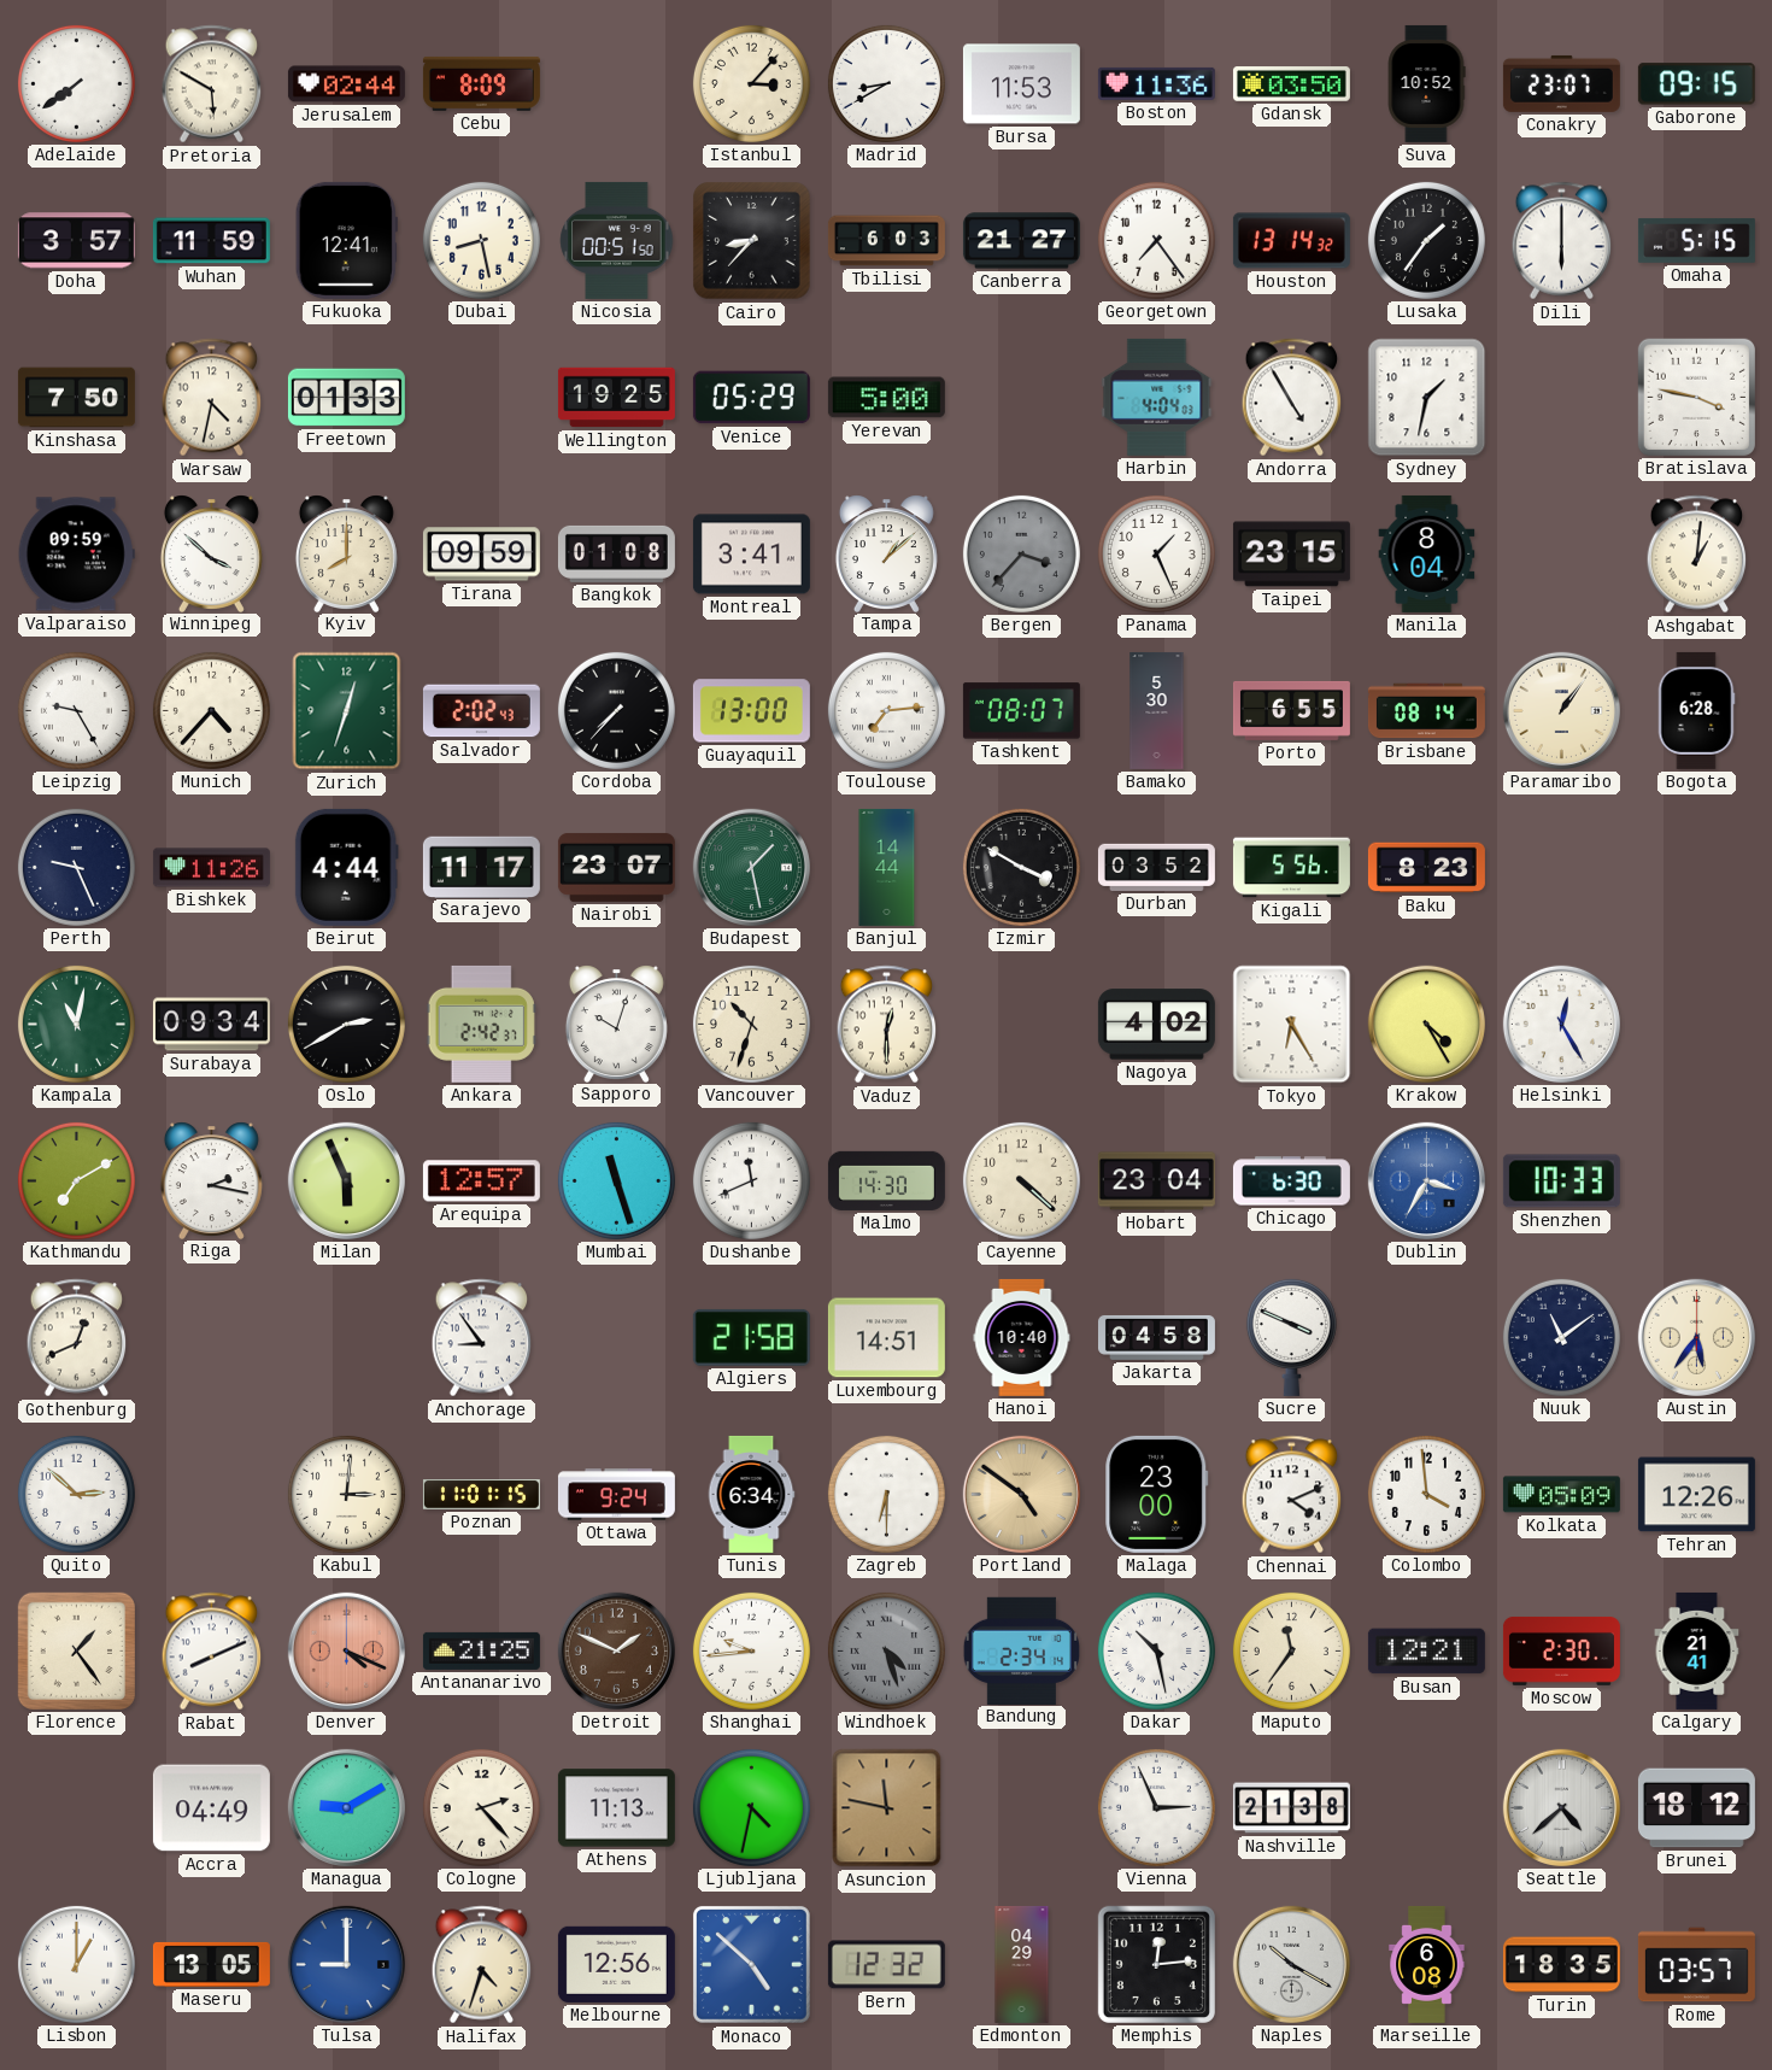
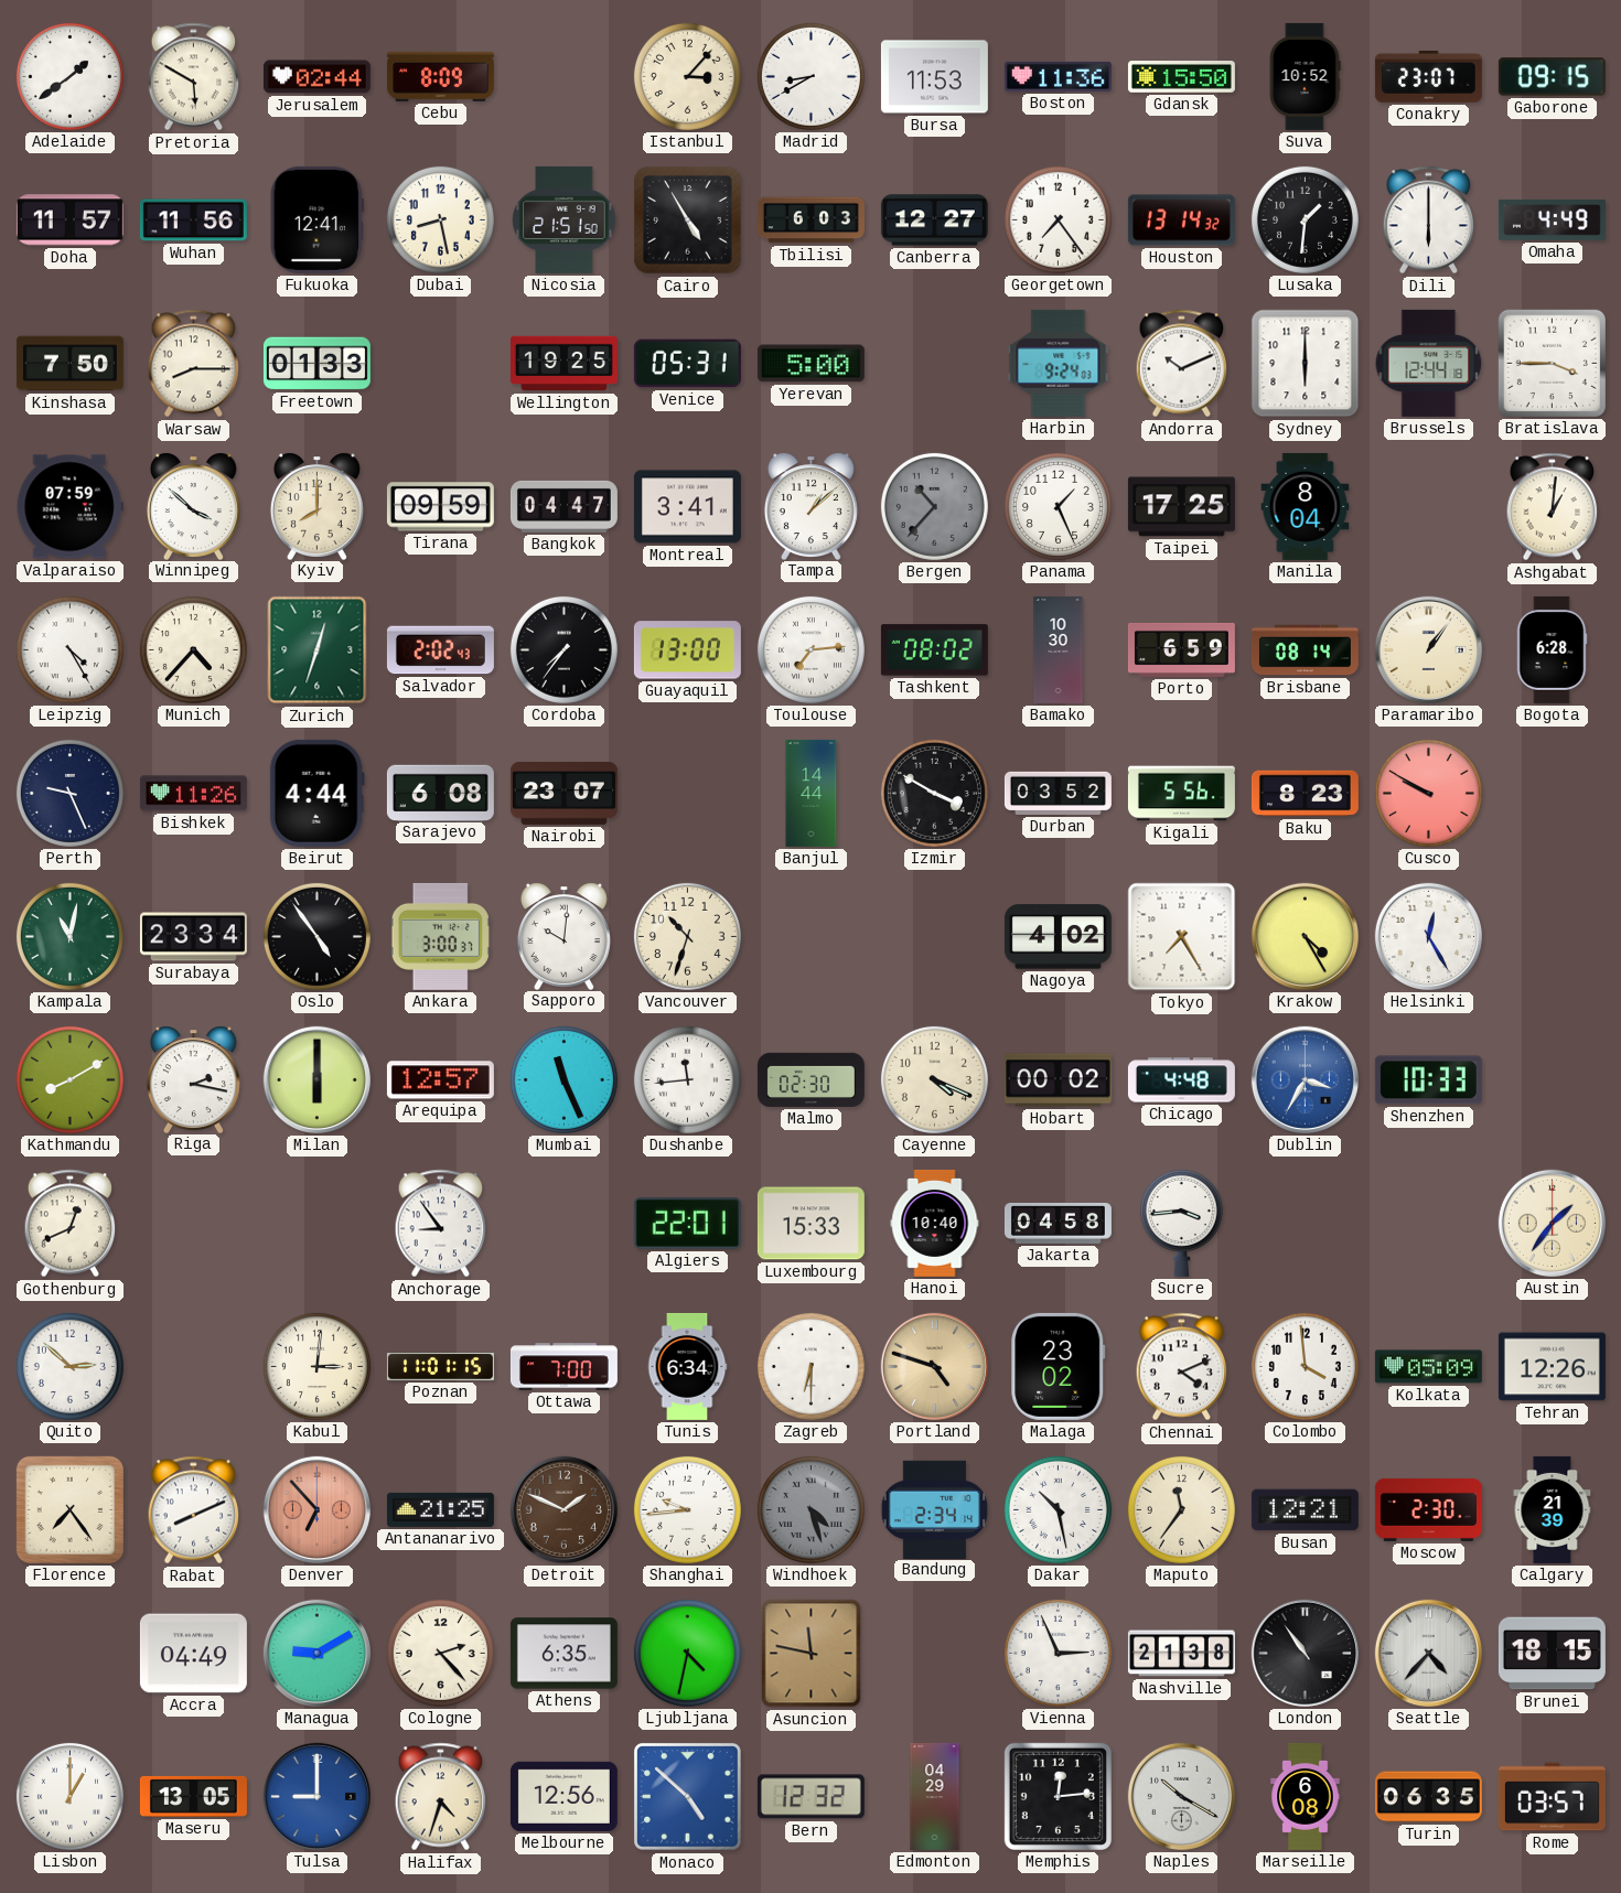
Adelaide: 7:39 -> 1:39
Gdansk: 03:50 -> 15:50
Doha: 3:57 -> 11:57
Wuhan: 11:59 -> 11:56
Nicosia: 00:51 -> 21:51
Cairo: 8:37 -> 4:55
Canberra: 21:27 -> 12:27
Lusaka: 1:36 -> 1:31
Omaha: 5:15 -> 4:49
Warsaw: 4:32 -> 8:15
Venice: 05:29 -> 05:31
Harbin: 4:04 -> 9:24
Andorra: 4:55 -> 10:11
Sydney: 1:32 -> 6:00
Brussels: none -> 12:44
Bratislava: 3:47 -> 3:45
Valparaiso: 09:59 -> 07:59
Bangkok: 01:08 -> 04:47
Bergen: 3:37 -> 10:37
Taipei: 23:15 -> 17:25
Leipzig: 9:25 -> 4:25
Cordoba: 7:37 -> 7:36
Tashkent: 08:07 -> 08:02
Bamako: 5:30 -> 10:30
Porto: 6:55 -> 6:59
Sarajevo: 11:17 -> 6:08
Budapest: 1:28 -> none
Cusco: none -> 9:50
Surabaya: 09:34 -> 23:34
Oslo: 2:40 -> 4:54
Ankara: 2:42 -> 3:00
Sapporo: 10:03 -> 10:01
Vaduz: 12:30 -> none
Tokyo: 6:25 -> 7:25
Kathmandu: 7:10 -> 8:10
Milan: 5:56 -> 6:00
Mumbai: 11:27 -> 11:26
Dushanbe: 11:41 -> 11:44
Malmo: 14:30 -> 02:30
Cayenne: 4:22 -> 4:19
Hobart: 23:04 -> 00:02
Chicago: 6:30 -> 4:48
Algiers: 21:58 -> 22:01
Luxembourg: 14:51 -> 15:33
Sucre: 3:49 -> 3:44
Nuuk: 11:09 -> none
Austin: 5:36 -> 1:36
Ottawa: 9:24 -> 7:00
Portland: 4:51 -> 4:48
Malaga: 23:00 -> 23:02
Florence: 1:24 -> 7:24
Denver: 4:19 -> 6:53
Calgary: 21:41 -> 21:39
Athens: 11:13 -> 6:35
London: none -> 10:54
Seattle: 4:38 -> 4:37
Brunei: 18:12 -> 18:15
Turin: 18:35 -> 06:35
